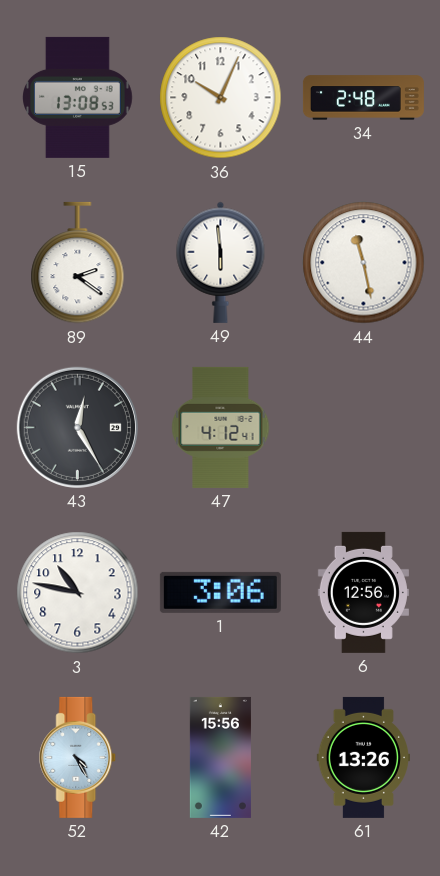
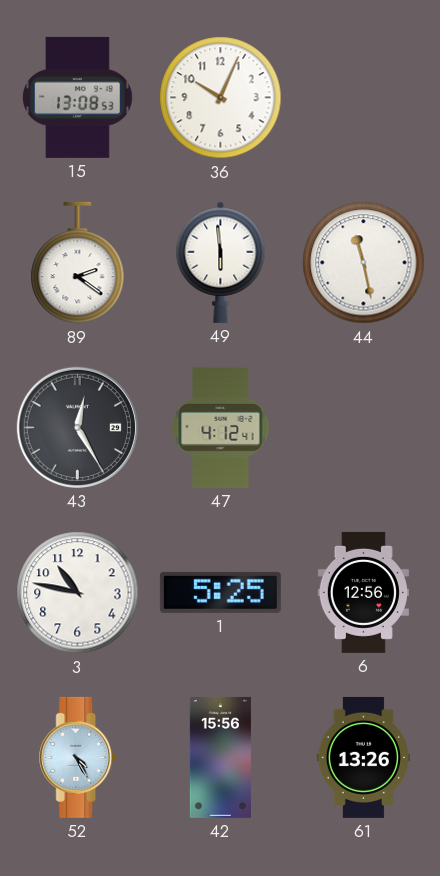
34: 2:48 -> none
1: 3:06 -> 5:25
